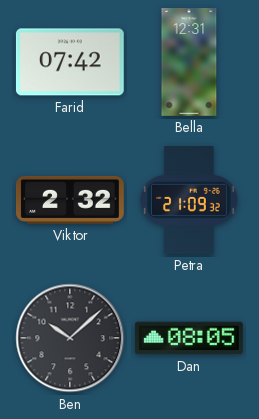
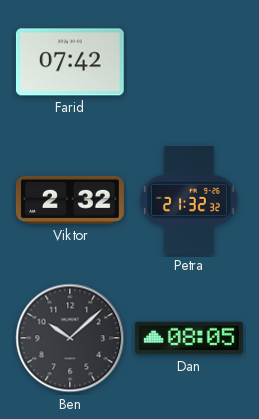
Bella: 12:31 -> none
Petra: 21:09 -> 21:32
